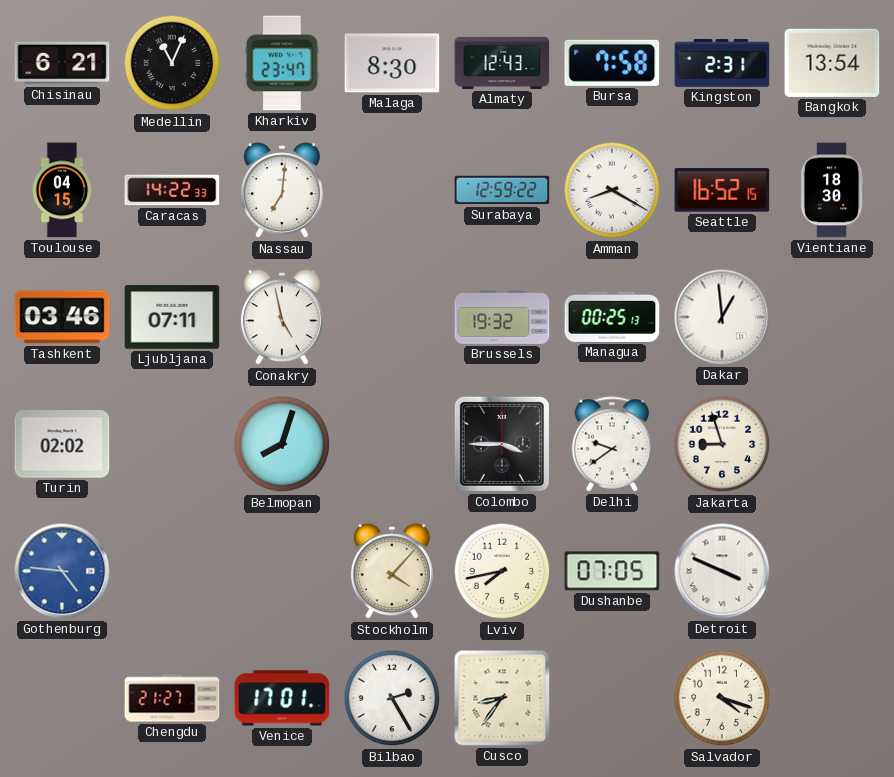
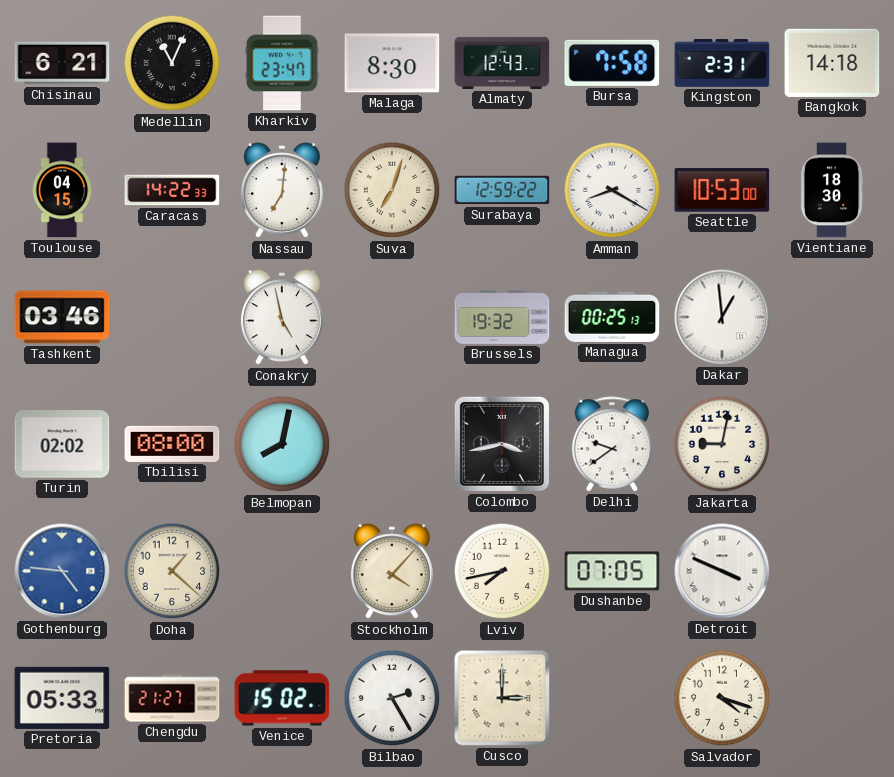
Bangkok: 13:54 -> 14:18
Suva: none -> 7:03
Seattle: 16:52 -> 10:53
Ljubljana: 07:11 -> none
Tbilisi: none -> 08:00
Belmopan: 8:03 -> 8:02
Colombo: 3:45 -> 3:43
Jakarta: 8:57 -> 9:02
Doha: none -> 1:22
Pretoria: none -> 05:33
Venice: 17:01 -> 15:02
Cusco: 8:36 -> 3:00
